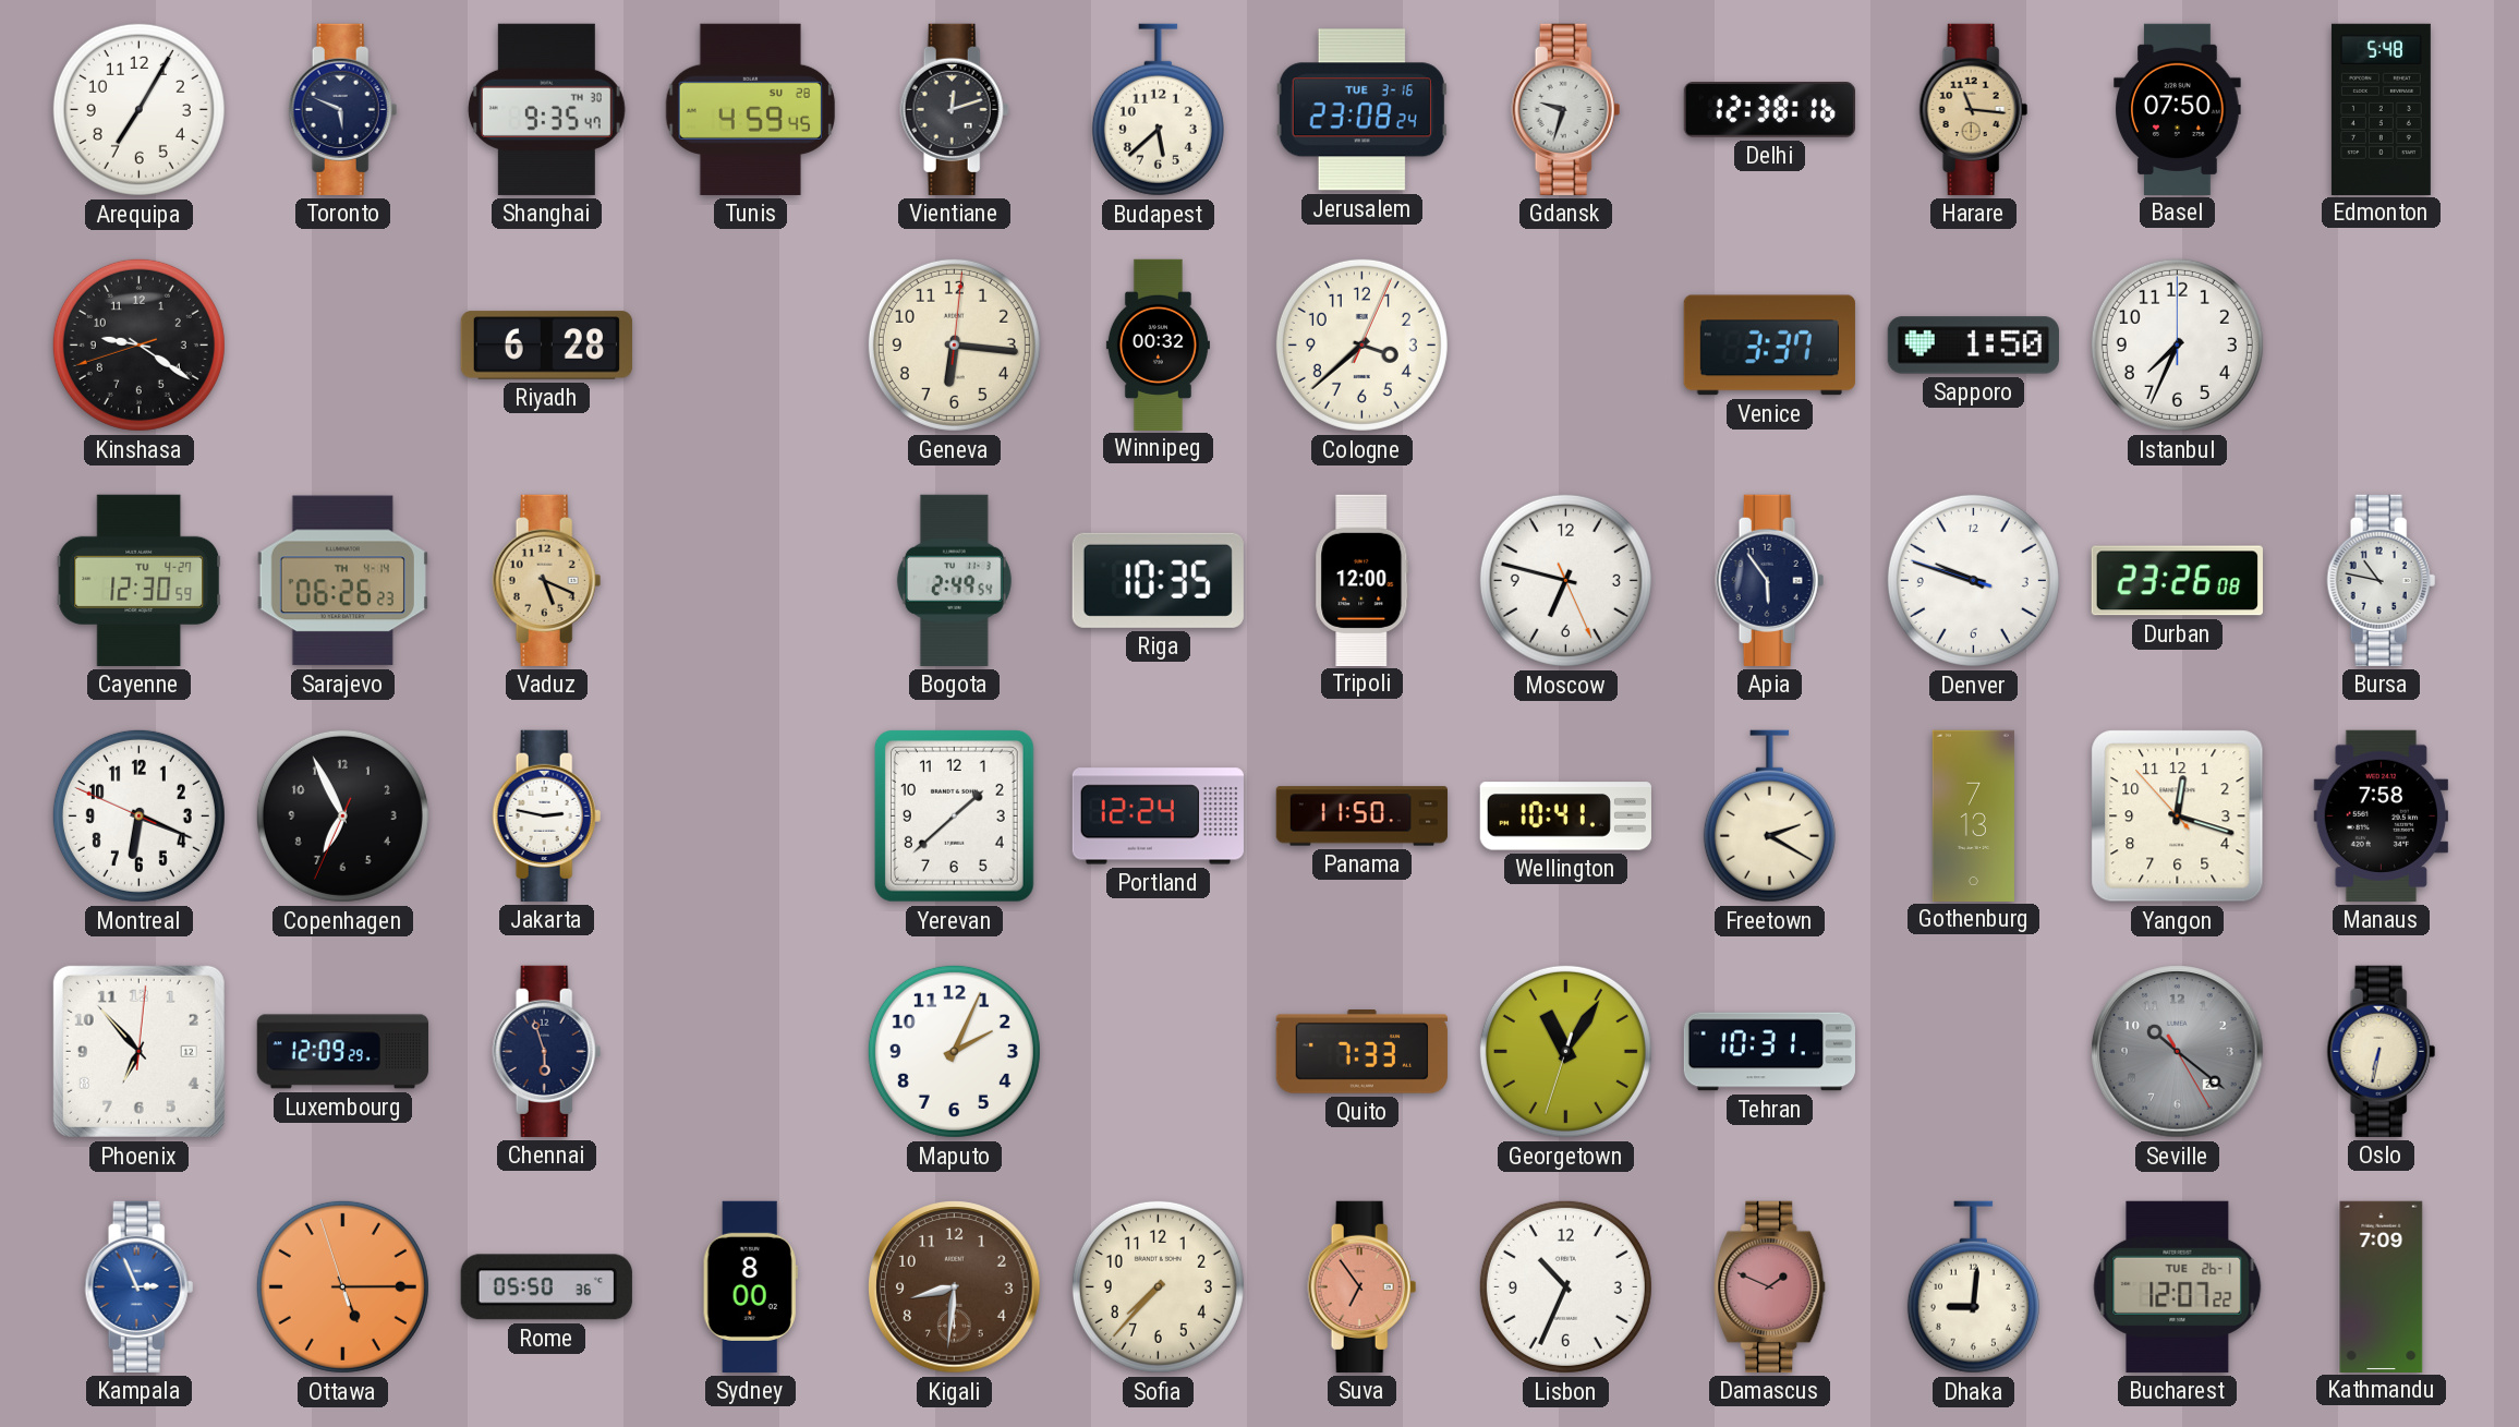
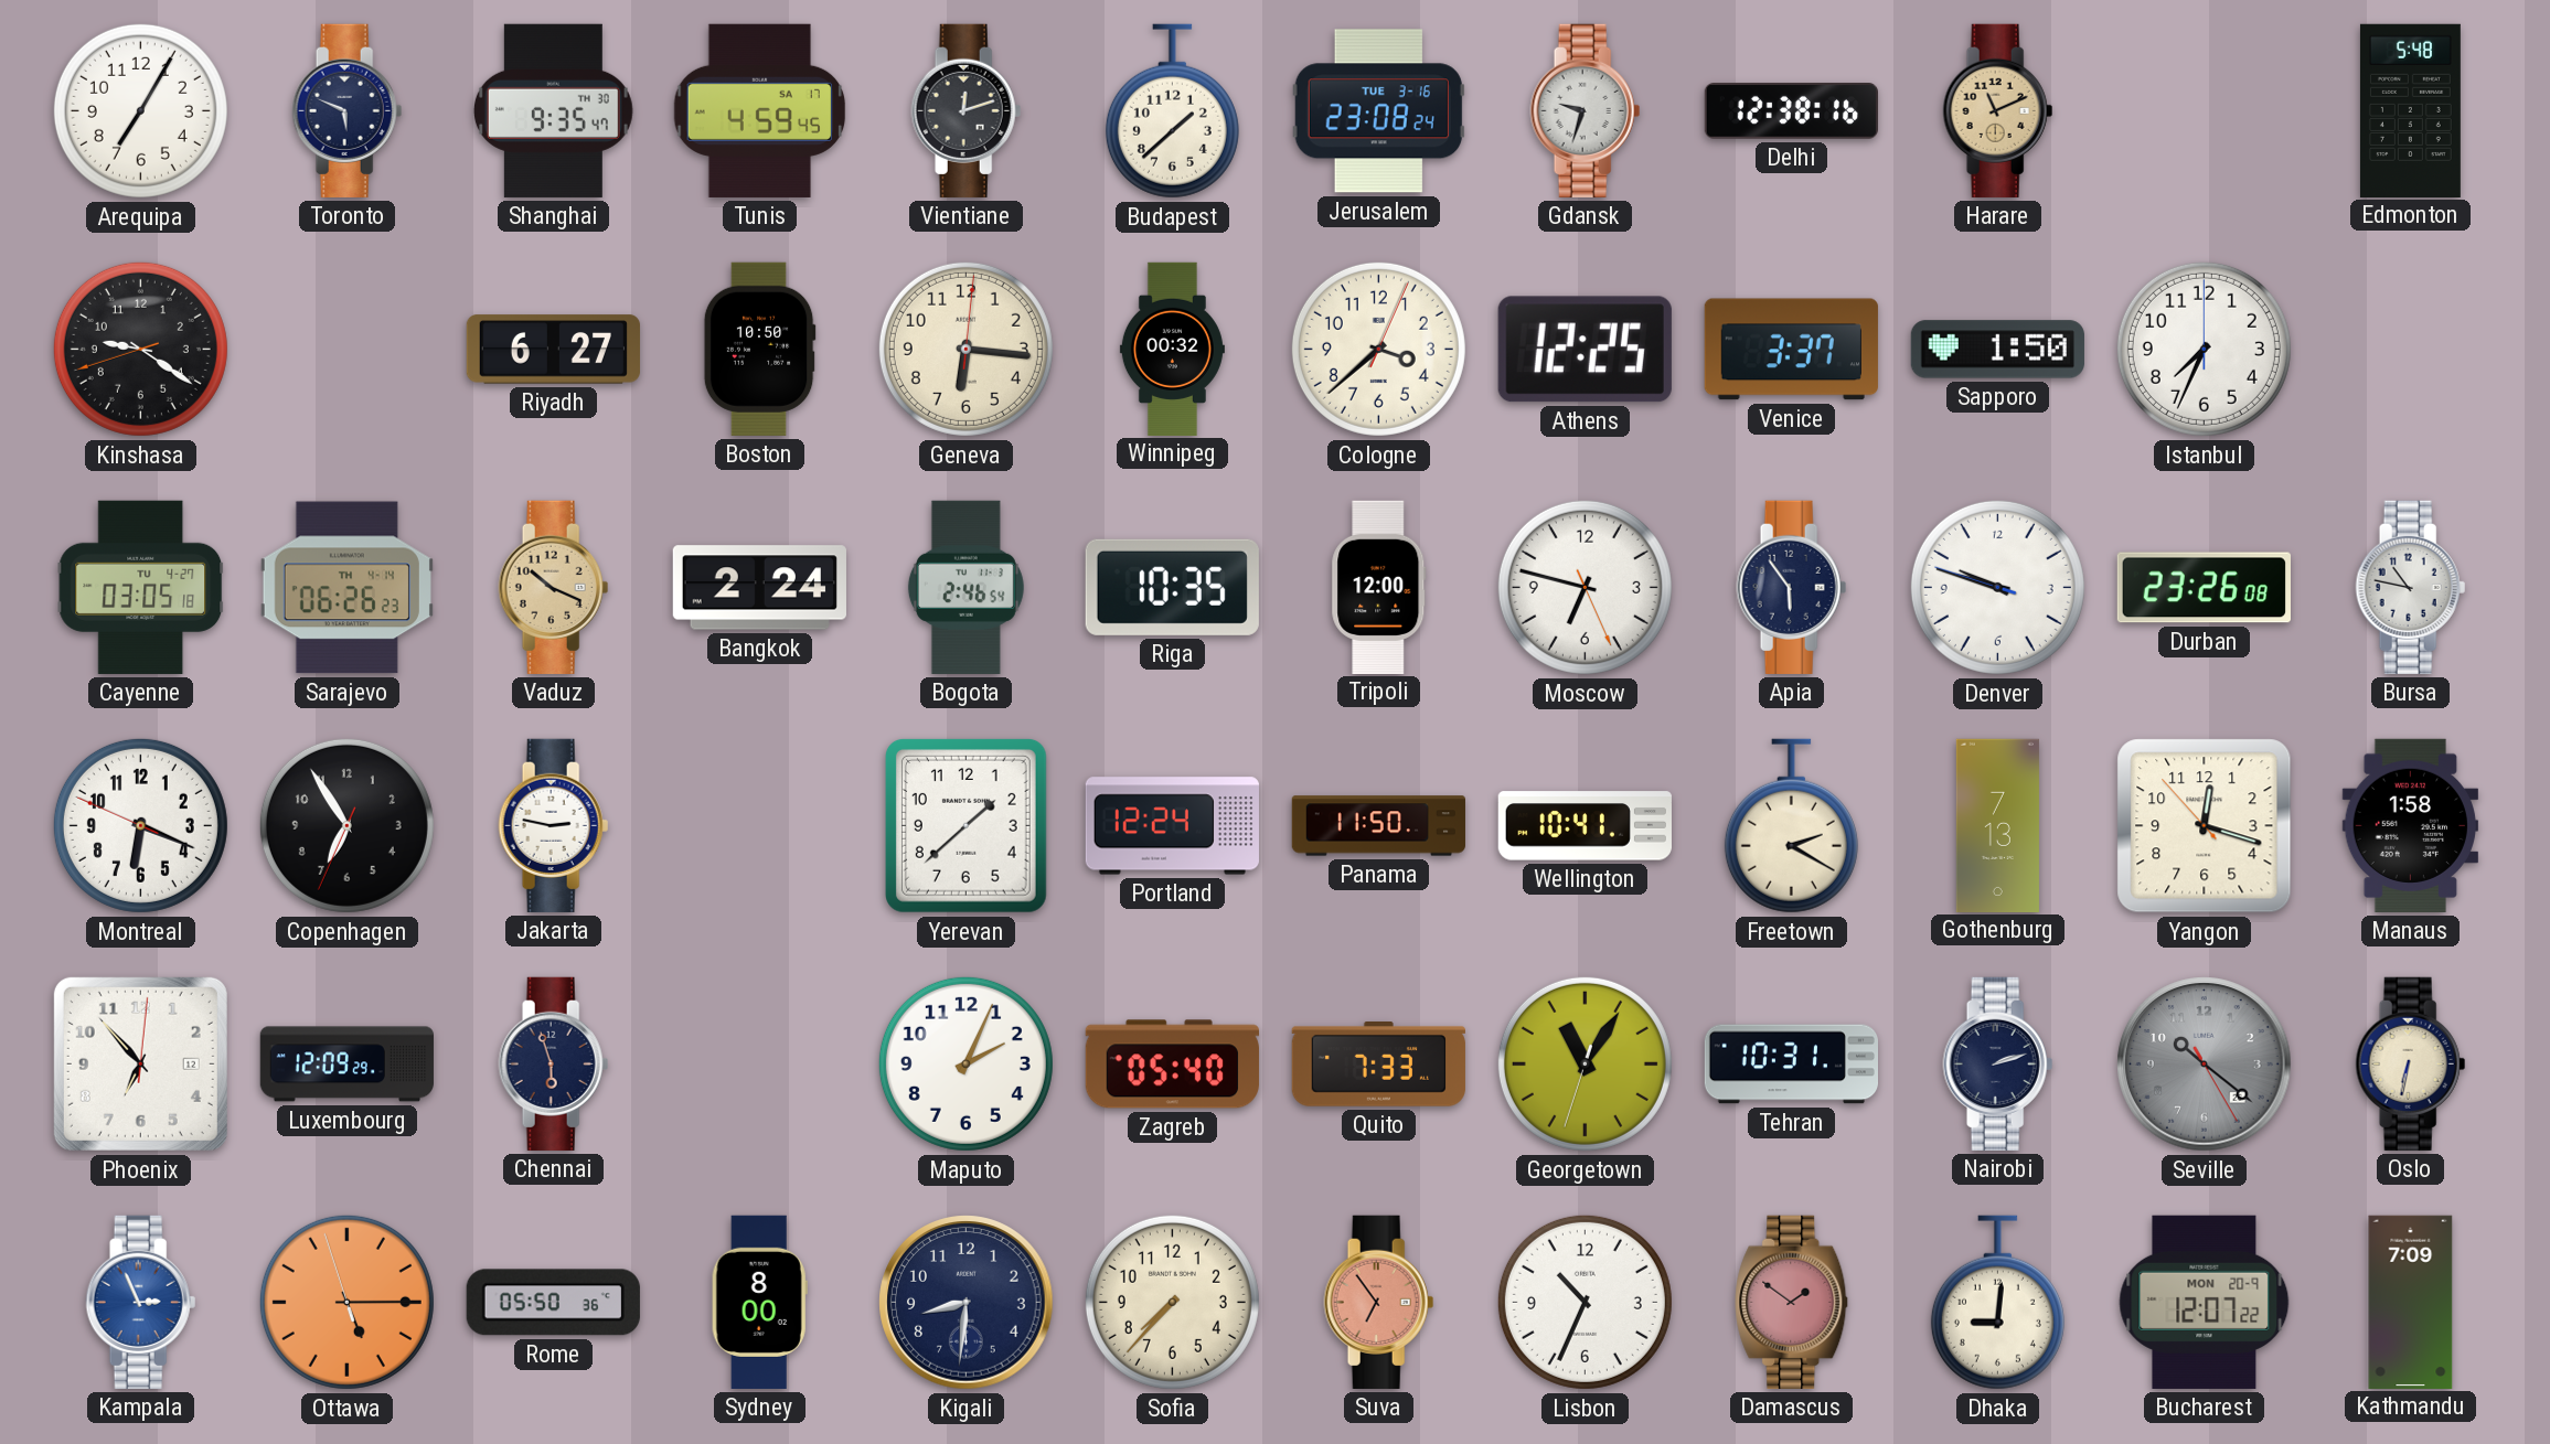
Tunis date: SU 28 -> SA 17
Budapest: 5:38 -> 1:38
Harare: 11:16 -> 11:11
Basel: 07:50 -> none
Riyadh: 6:28 -> 6:27
Boston: none -> 10:50
Athens: none -> 12:25
Cayenne: 12:30 -> 03:05
Vaduz: 5:19 -> 10:19
Bangkok: none -> 2:24
Bogota: 2:49 -> 2:46
Copenhagen: 6:55 -> 6:54
Manaus: 7:58 -> 1:58
Zagreb: none -> 05:40
Nairobi: none -> 2:12
Kigali dial: brown -> navy
Damascus: 1:49 -> 1:51
Bucharest date: TUE 26-1 -> MON 20-9
